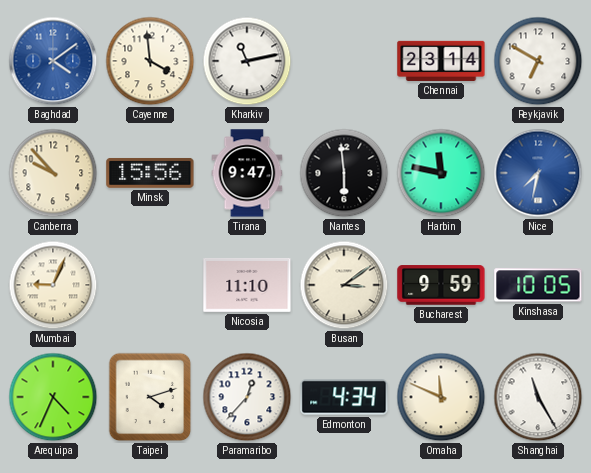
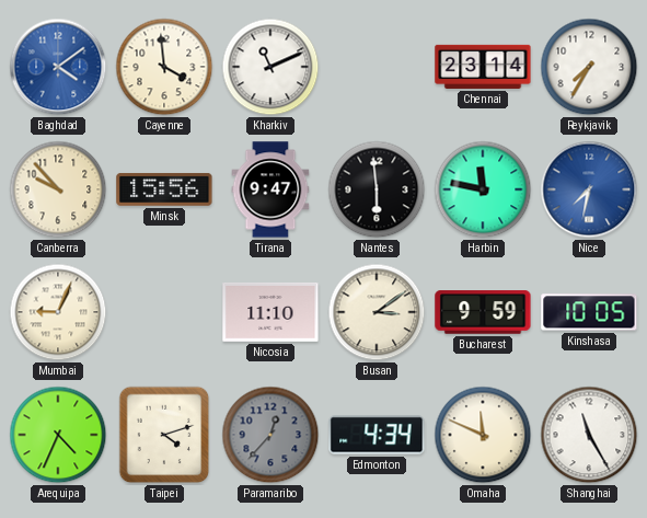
Kharkiv: 11:13 -> 11:11
Reykjavik: 6:50 -> 7:35
Paramaribo dial: white -> grey
